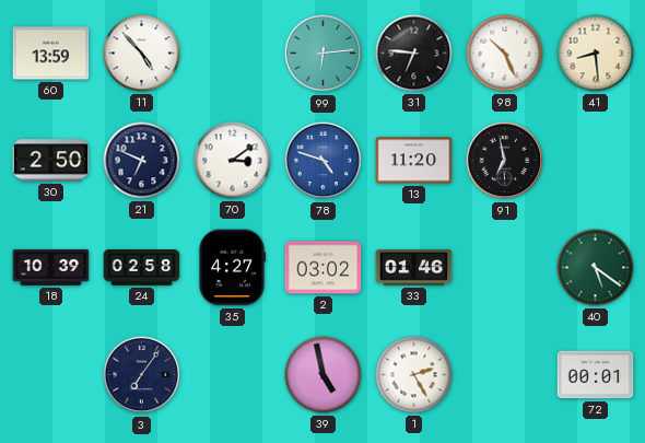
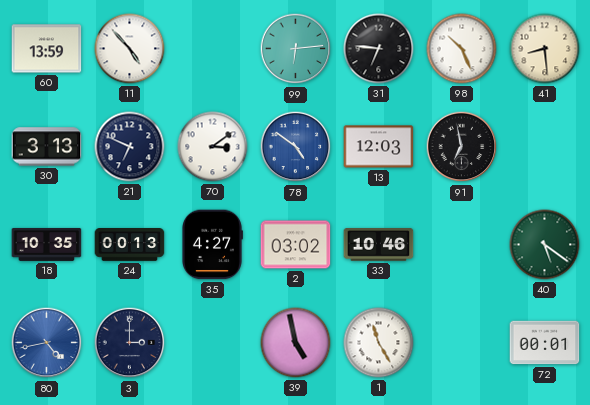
30: 2:50 -> 3:13
78: 4:48 -> 4:51
13: 11:20 -> 12:03
18: 10:39 -> 10:35
24: 02:58 -> 00:13
33: 01:46 -> 10:46
80: none -> 4:43
3: 7:06 -> 3:00
1: 2:25 -> 11:25
